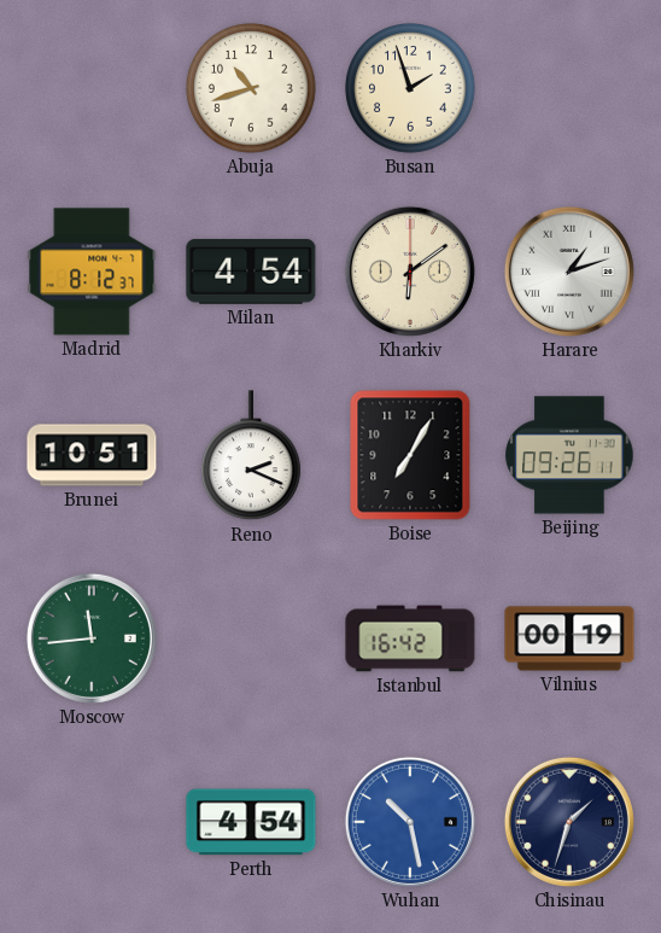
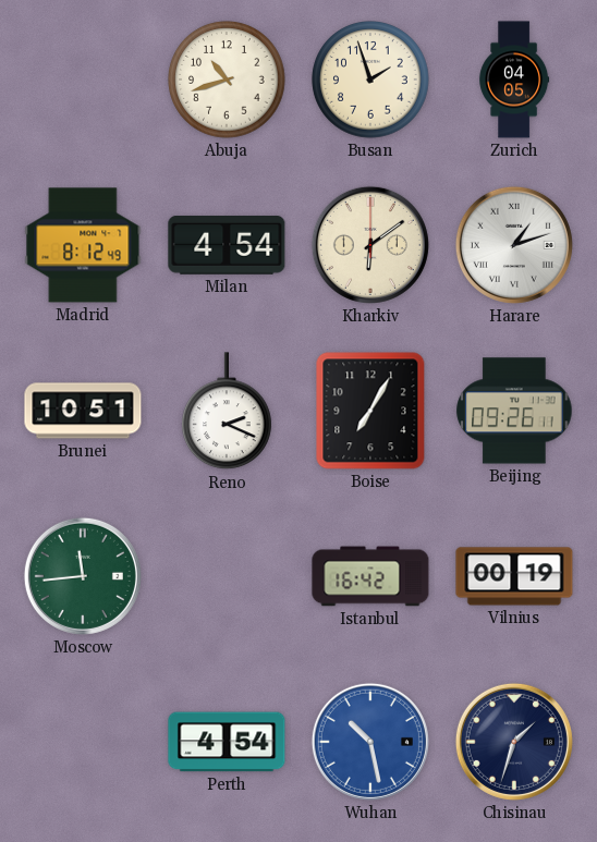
Zurich: none -> 04:05
Madrid: 8:12:37 -> 8:12:49
